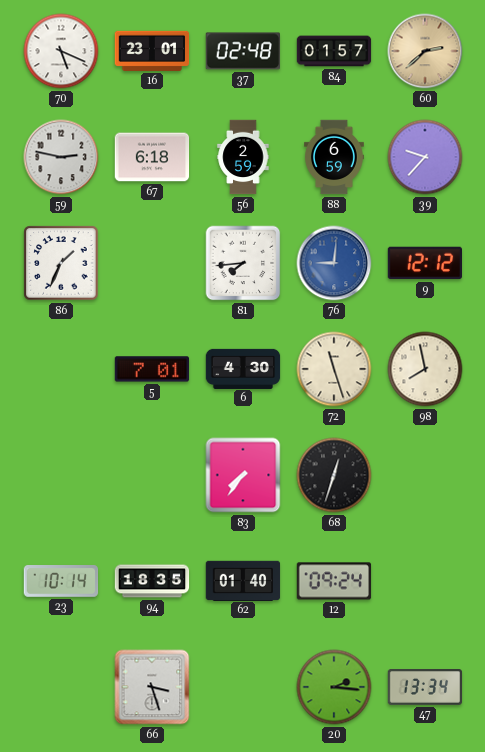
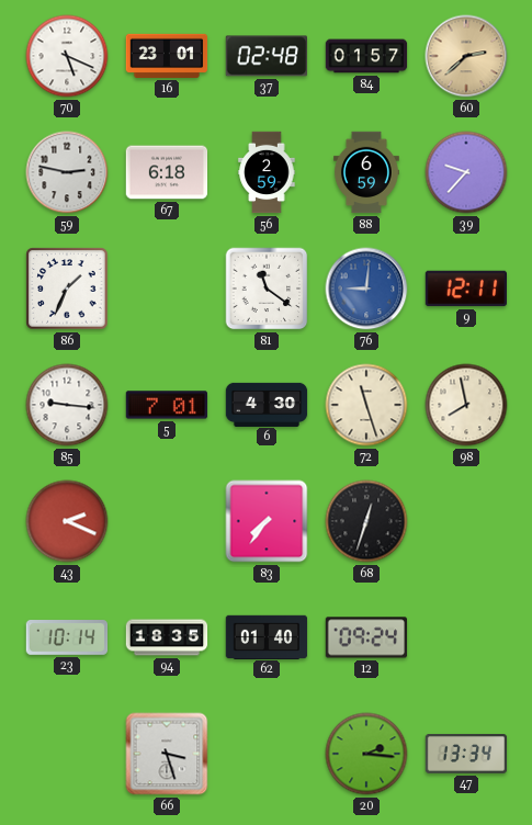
81: 7:44 -> 11:21
9: 12:12 -> 12:11
85: none -> 9:16
43: none -> 2:19
